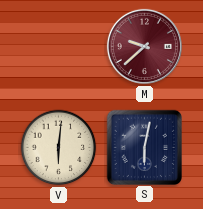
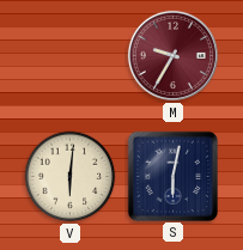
M: 9:38 -> 9:35
